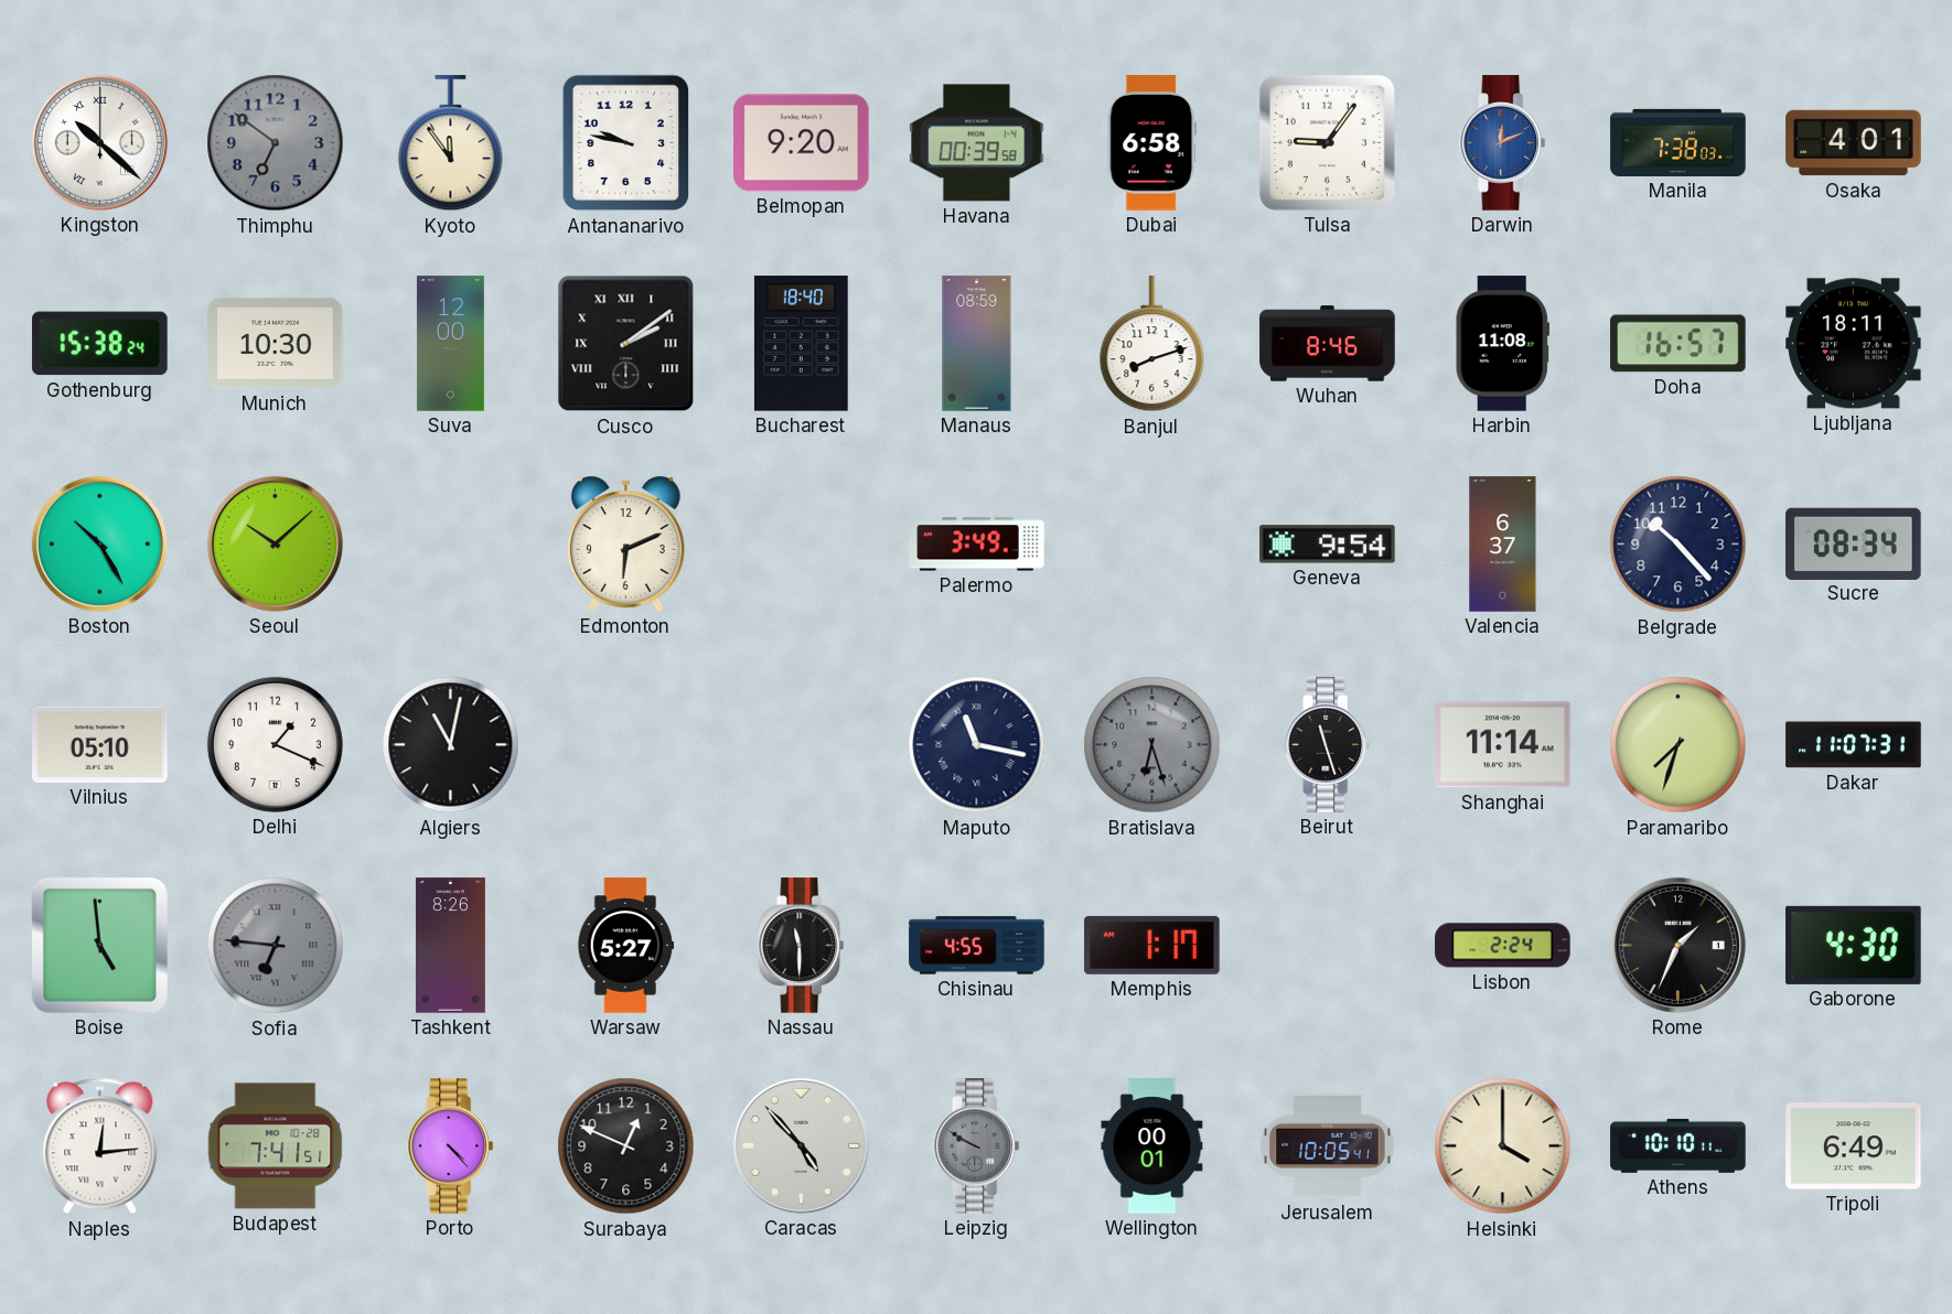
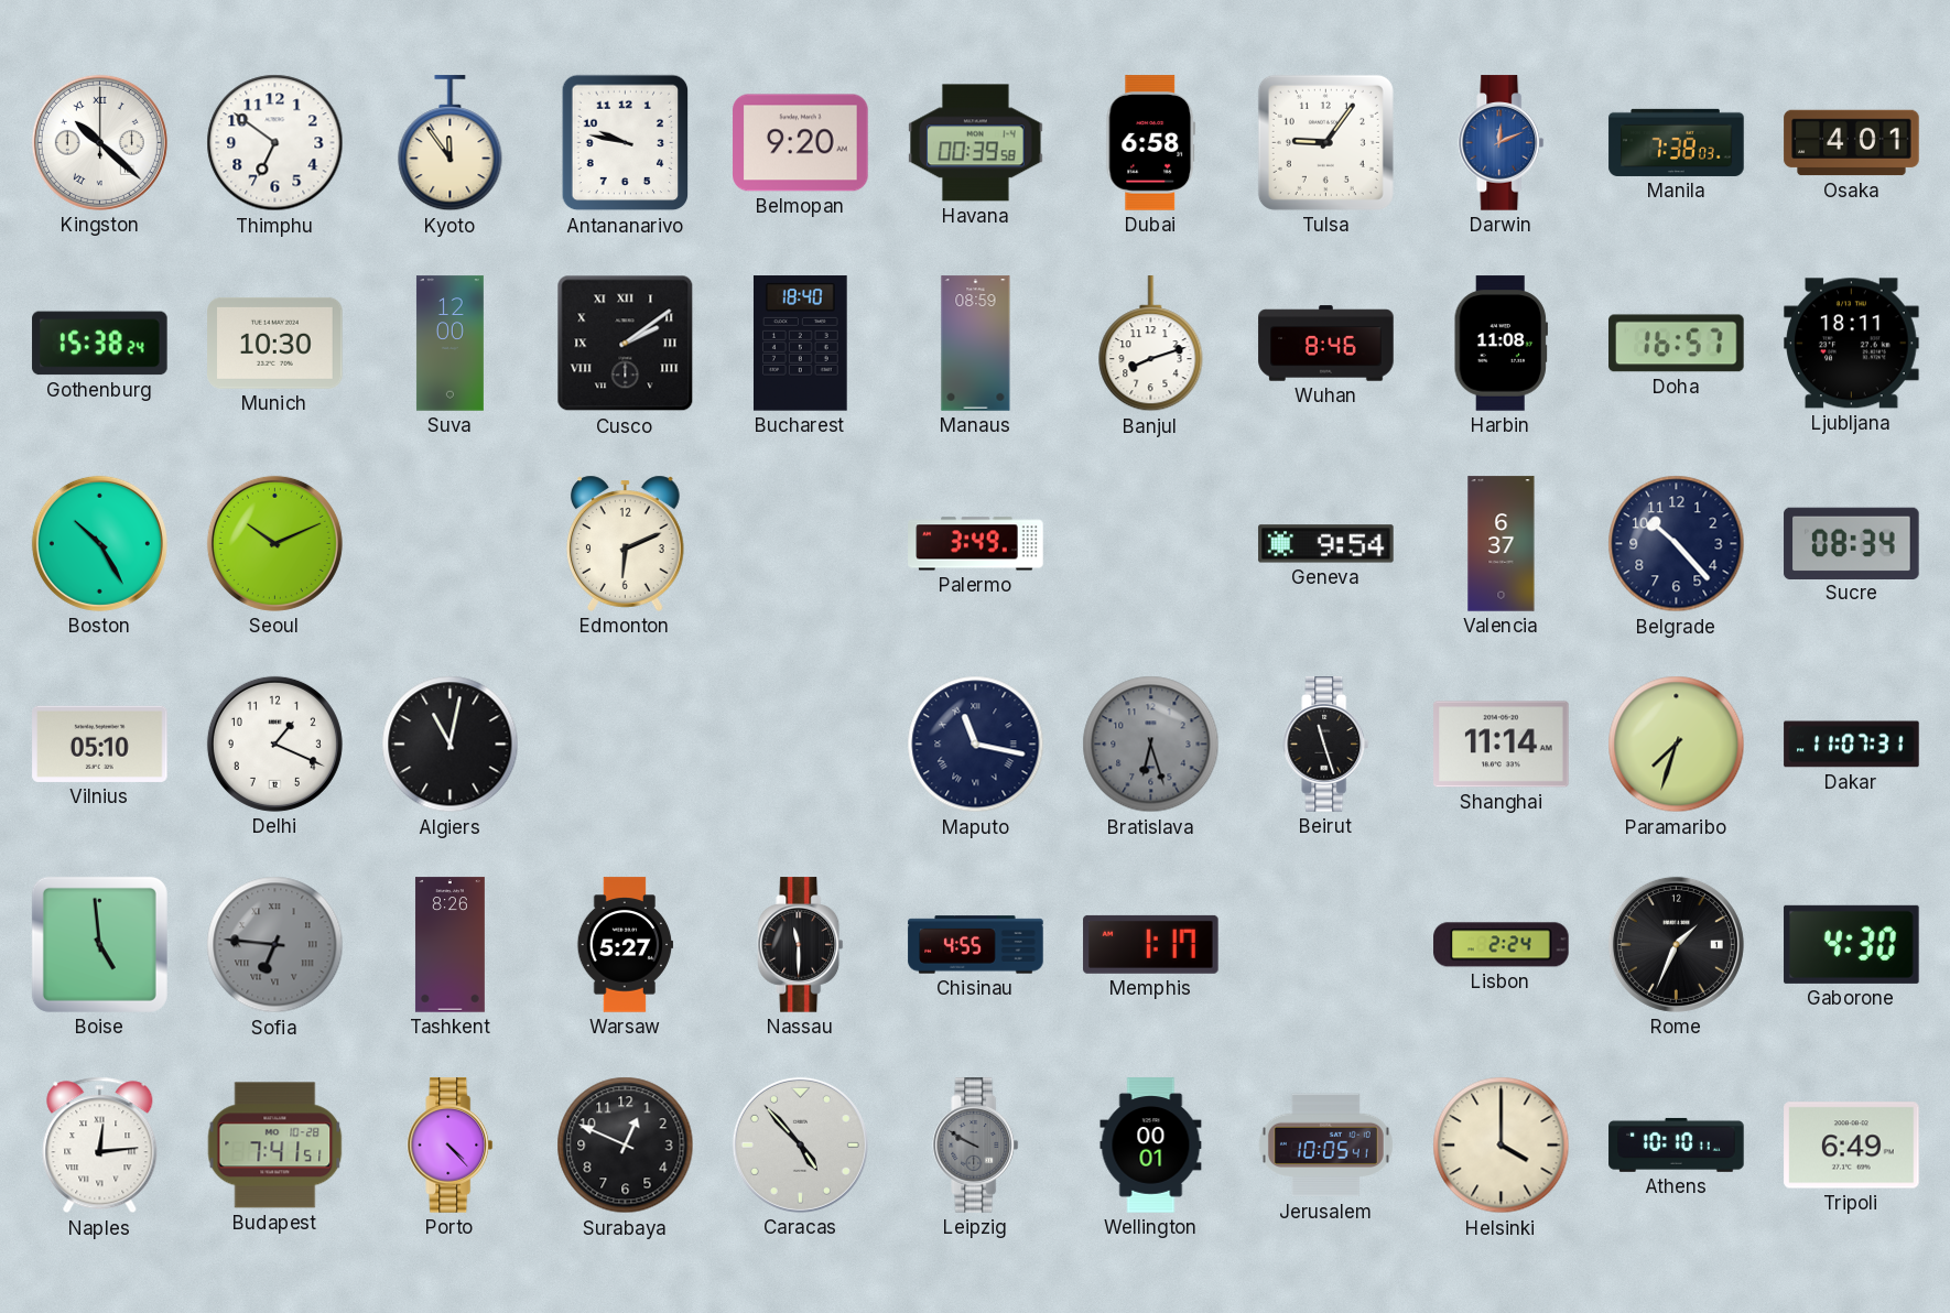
Thimphu dial: grey -> white
Seoul: 10:08 -> 10:11
